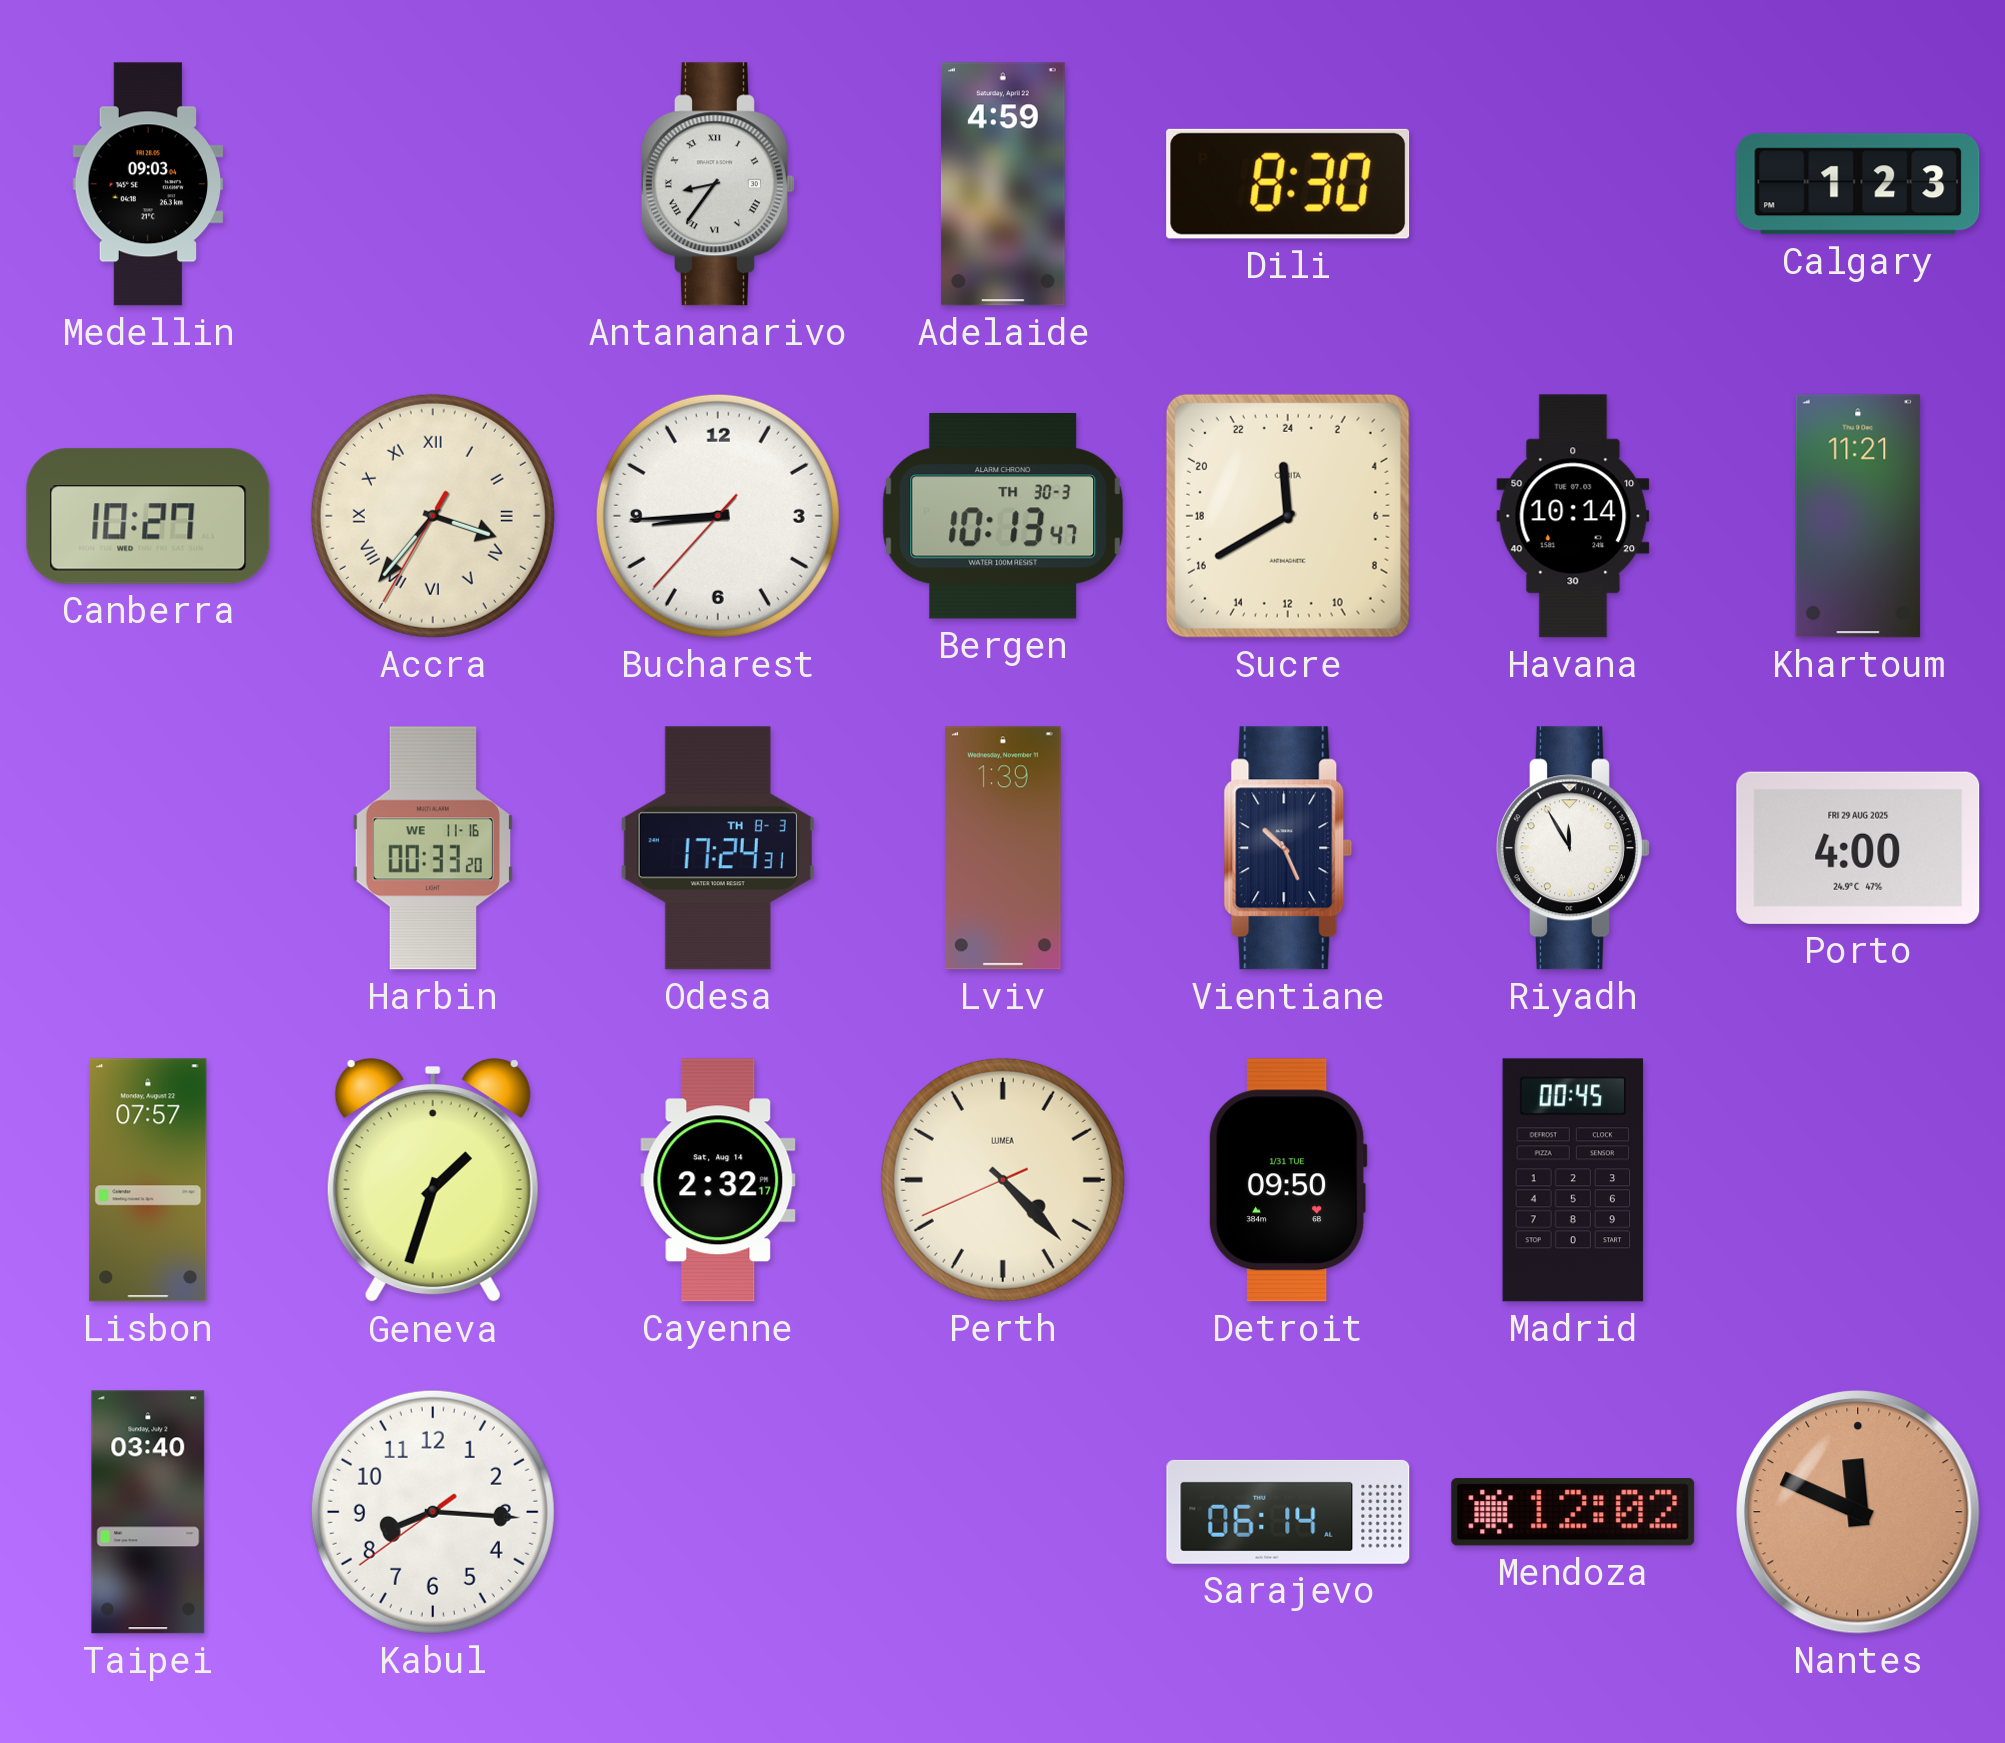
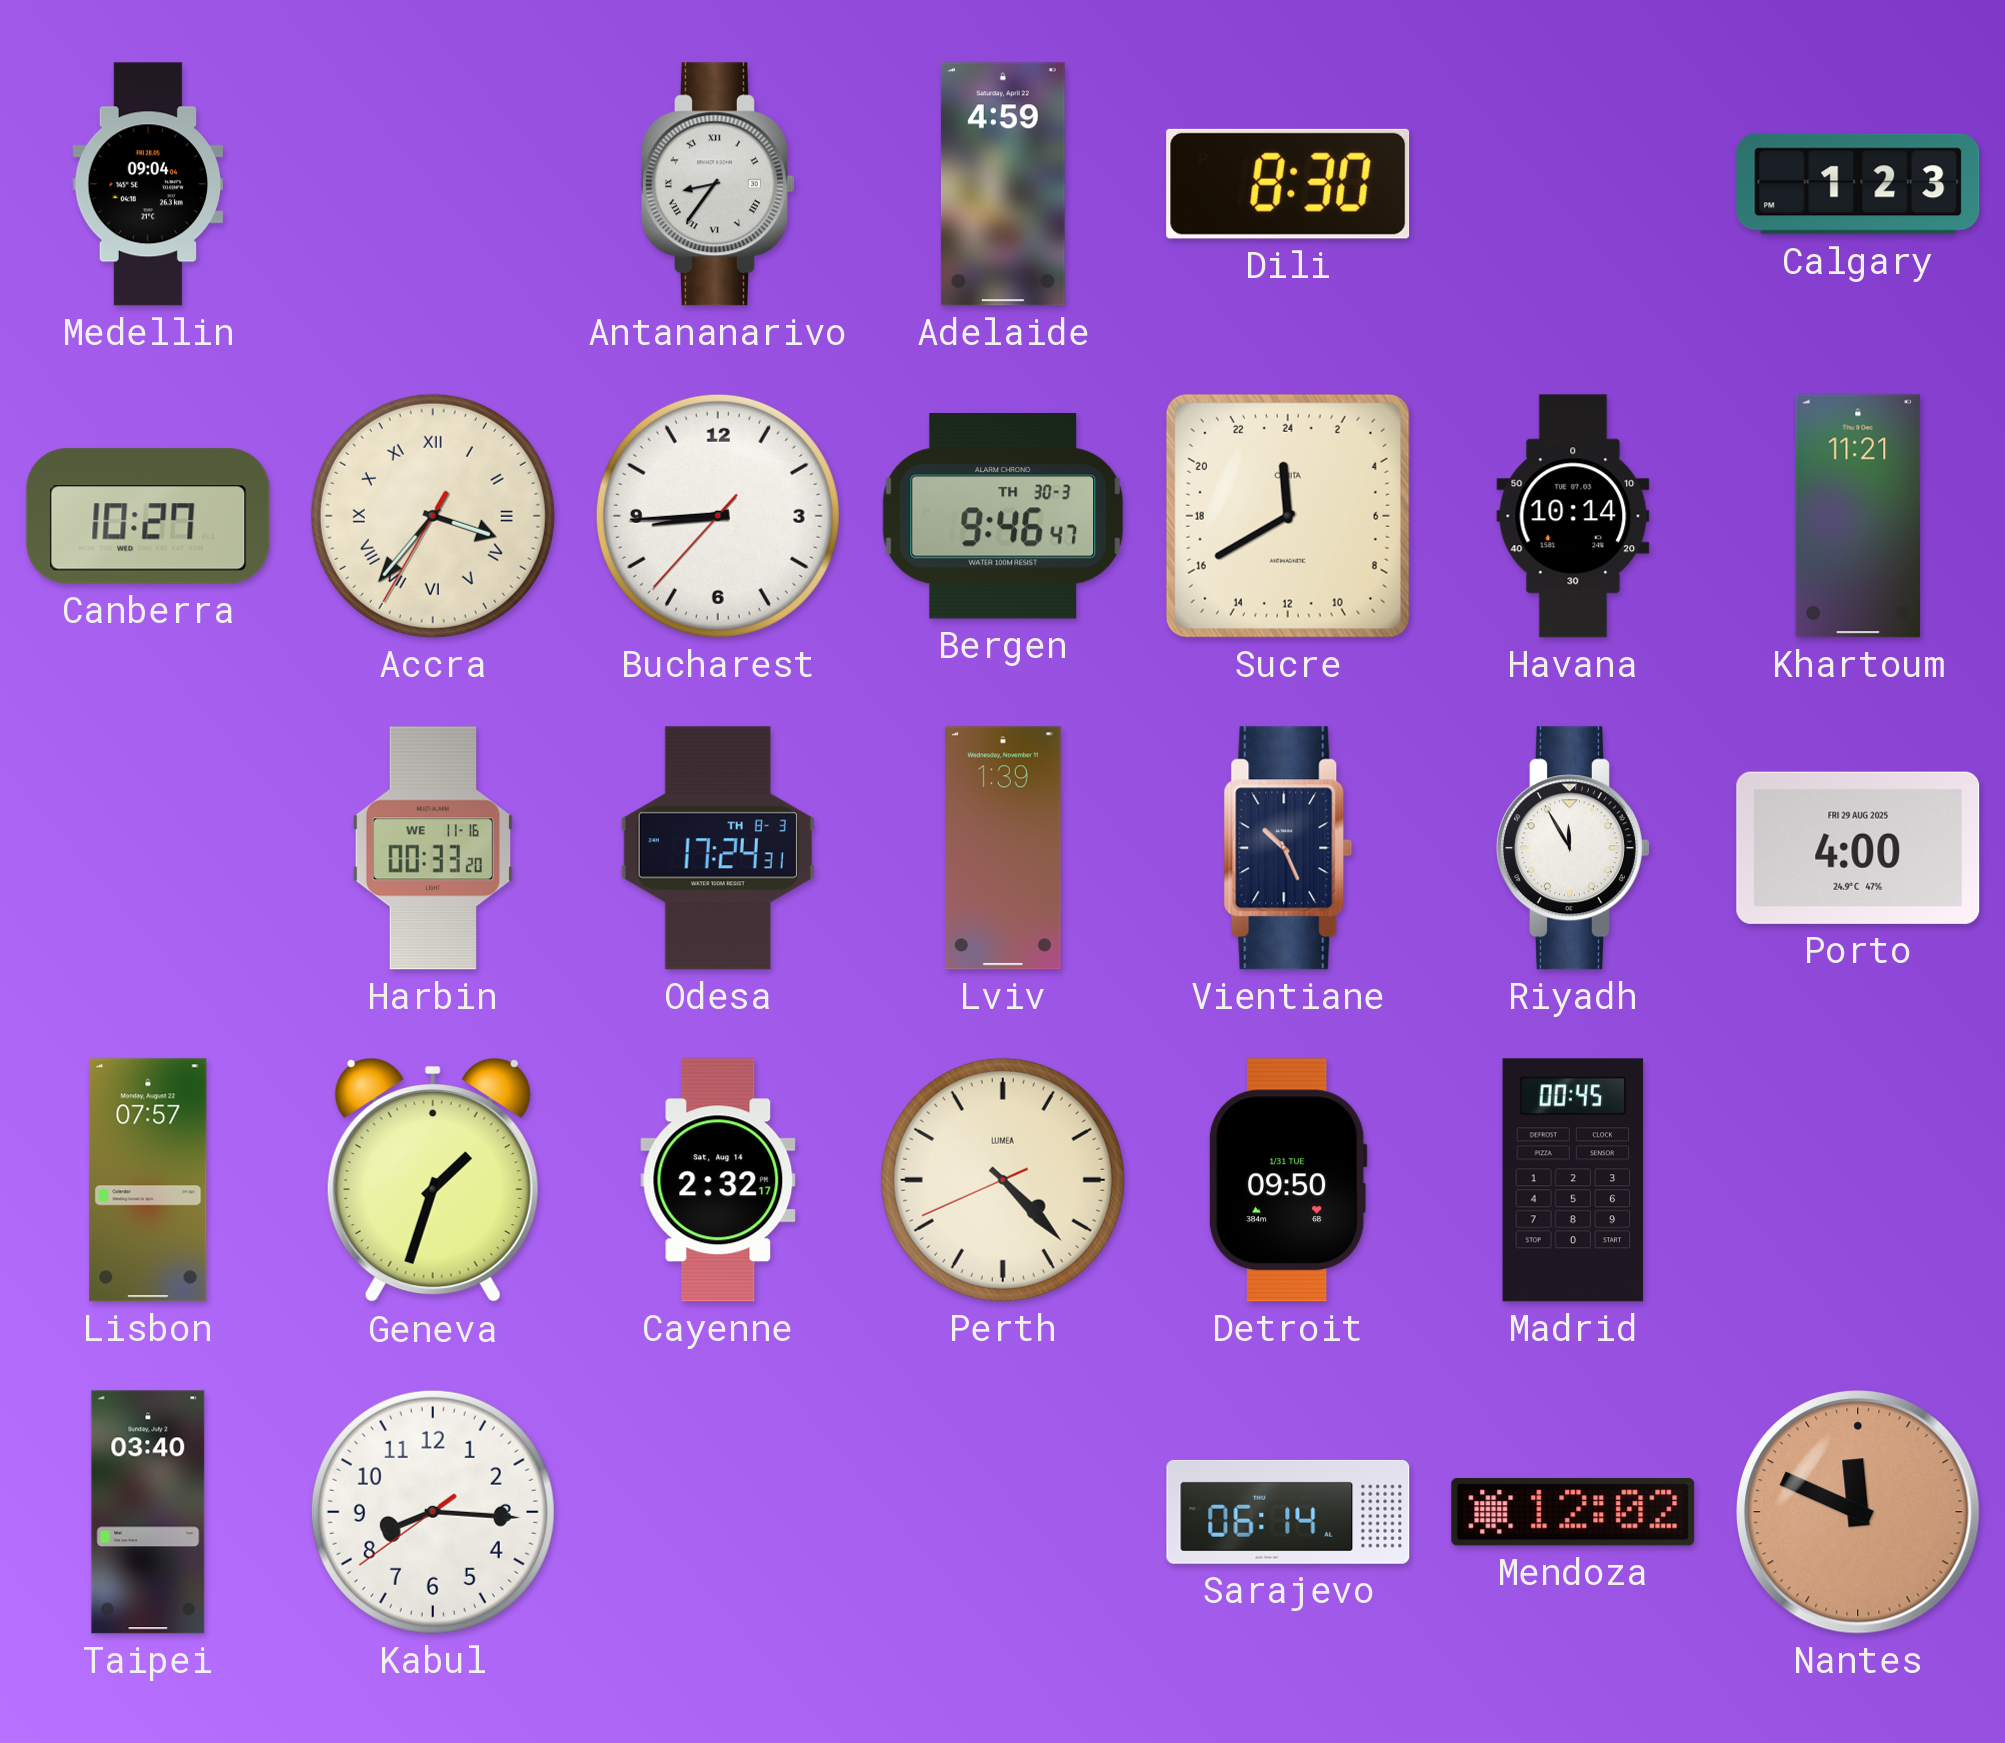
Medellin: 09:03 -> 09:04
Bergen: 10:13 -> 9:46
